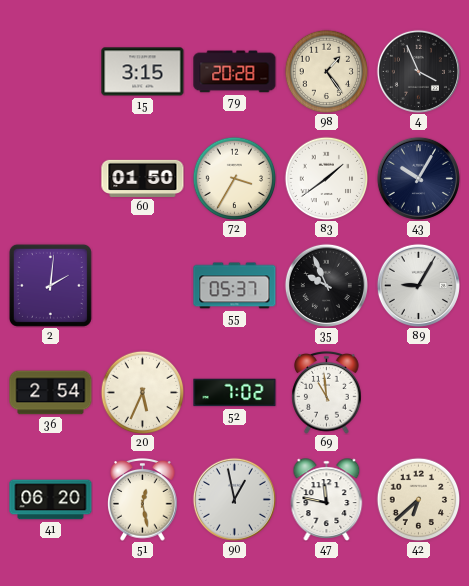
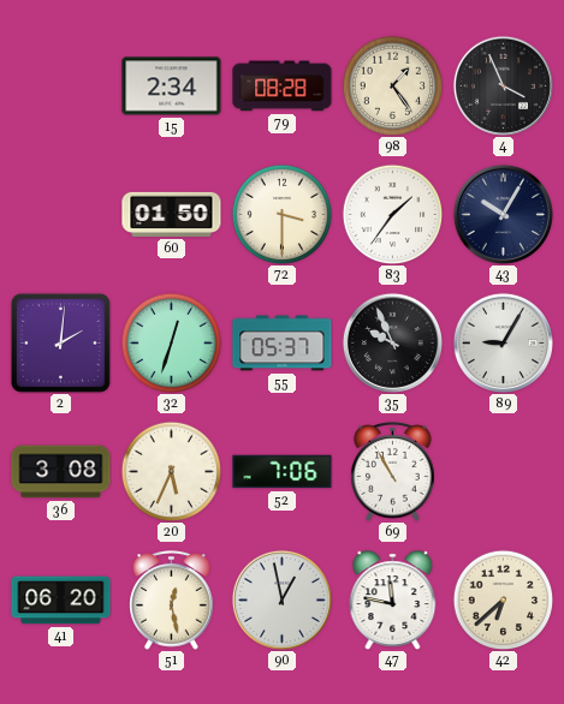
15: 3:15 -> 2:34
79: 20:28 -> 08:28
72: 3:35 -> 3:30
83: 1:39 -> 1:36
32: none -> 12:33
36: 2:54 -> 3:08
52: 7:02 -> 7:06
69: 10:59 -> 10:55
